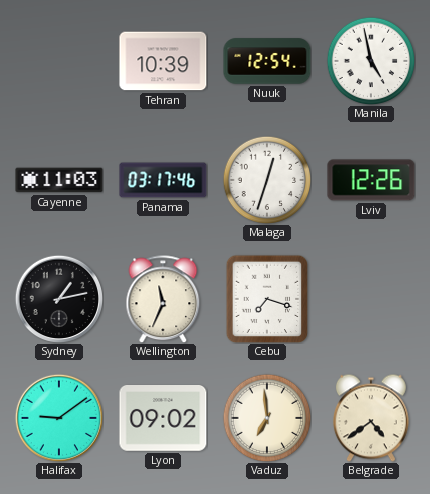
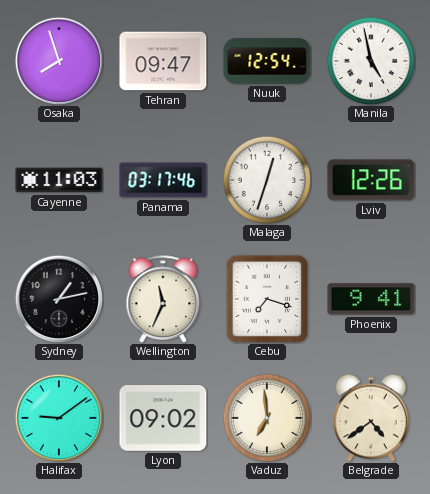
Osaka: none -> 7:57
Tehran: 10:39 -> 09:47
Phoenix: none -> 9:41
